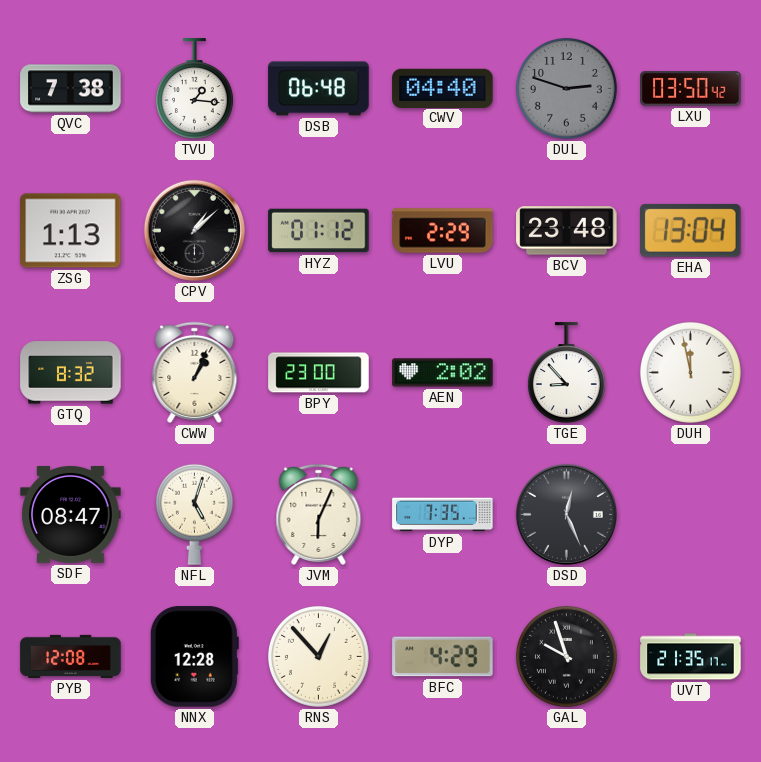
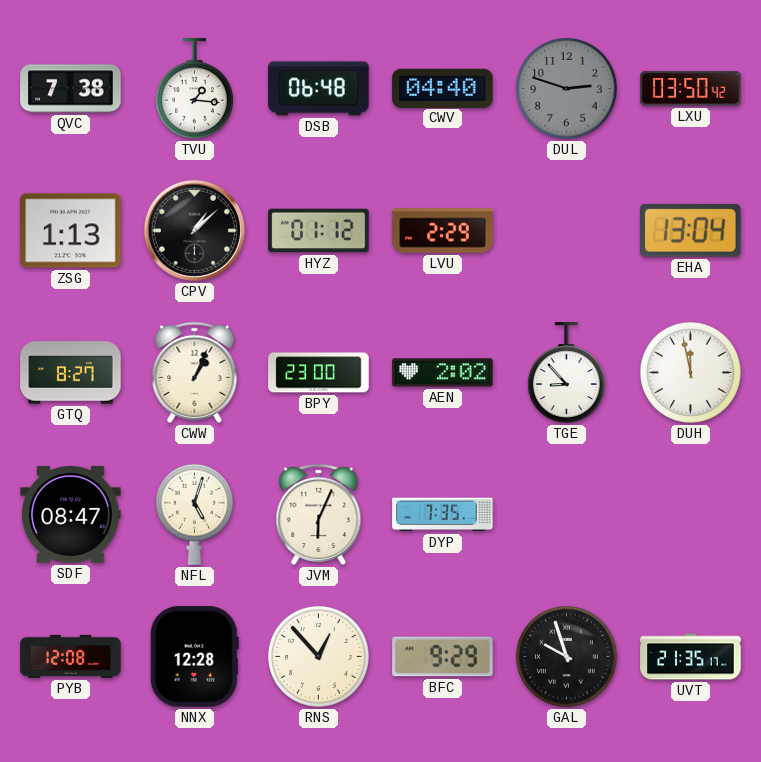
BCV: 23:48 -> none
GTQ: 8:32 -> 8:27
DSD: 12:26 -> none
BFC: 4:29 -> 9:29
